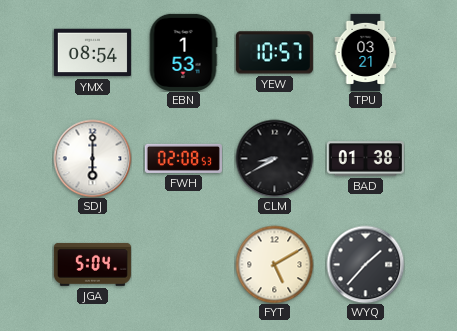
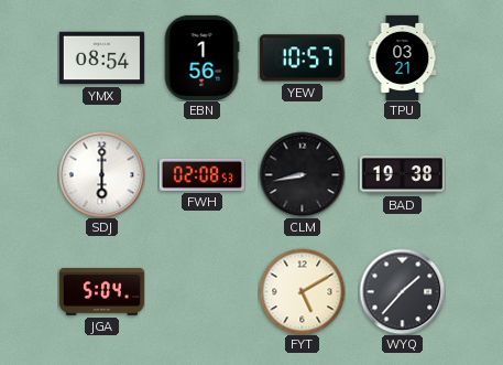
EBN: 1:53 -> 1:56
CLM: 8:40 -> 8:43
BAD: 01:38 -> 19:38
